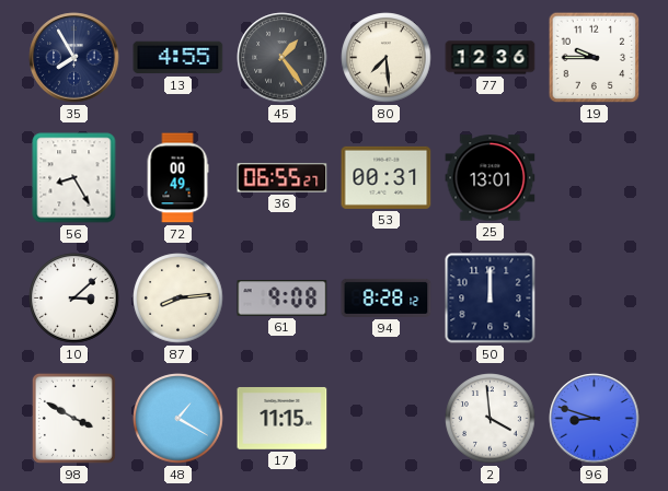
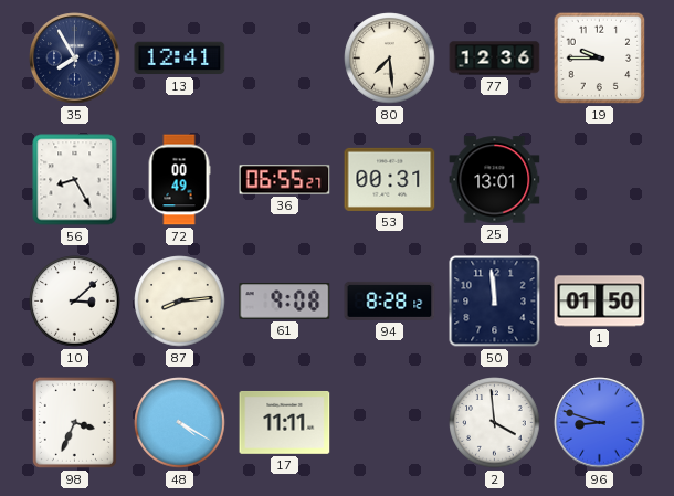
13: 4:55 -> 12:41
45: 1:24 -> none
50: 12:00 -> 11:59
1: none -> 01:50
98: 3:50 -> 3:34
48: 1:20 -> 4:20
17: 11:15 -> 11:11
